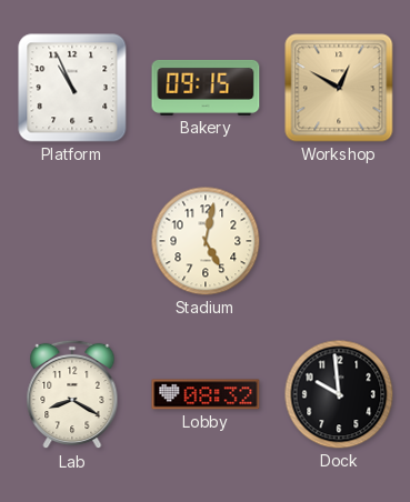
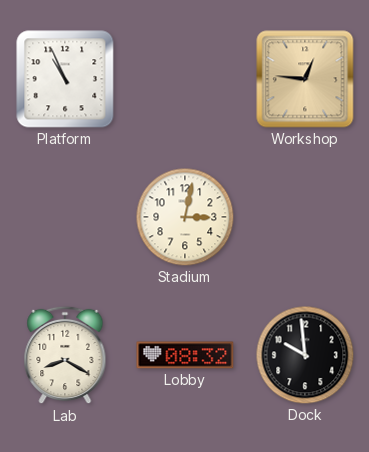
Bakery: 09:15 -> none
Workshop: 12:50 -> 12:46
Stadium: 5:02 -> 3:02
